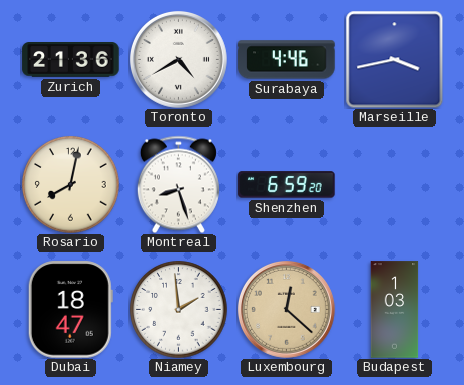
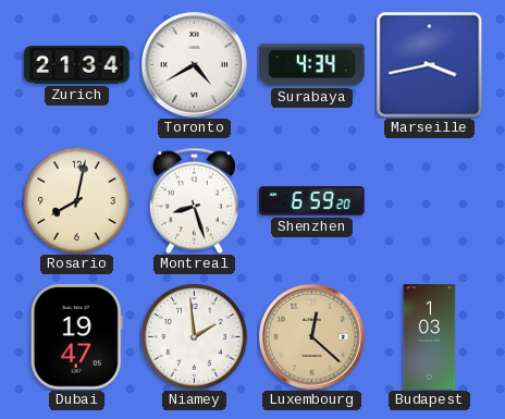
Zurich: 21:36 -> 21:34
Surabaya: 4:46 -> 4:34
Dubai: 18:47 -> 19:47
